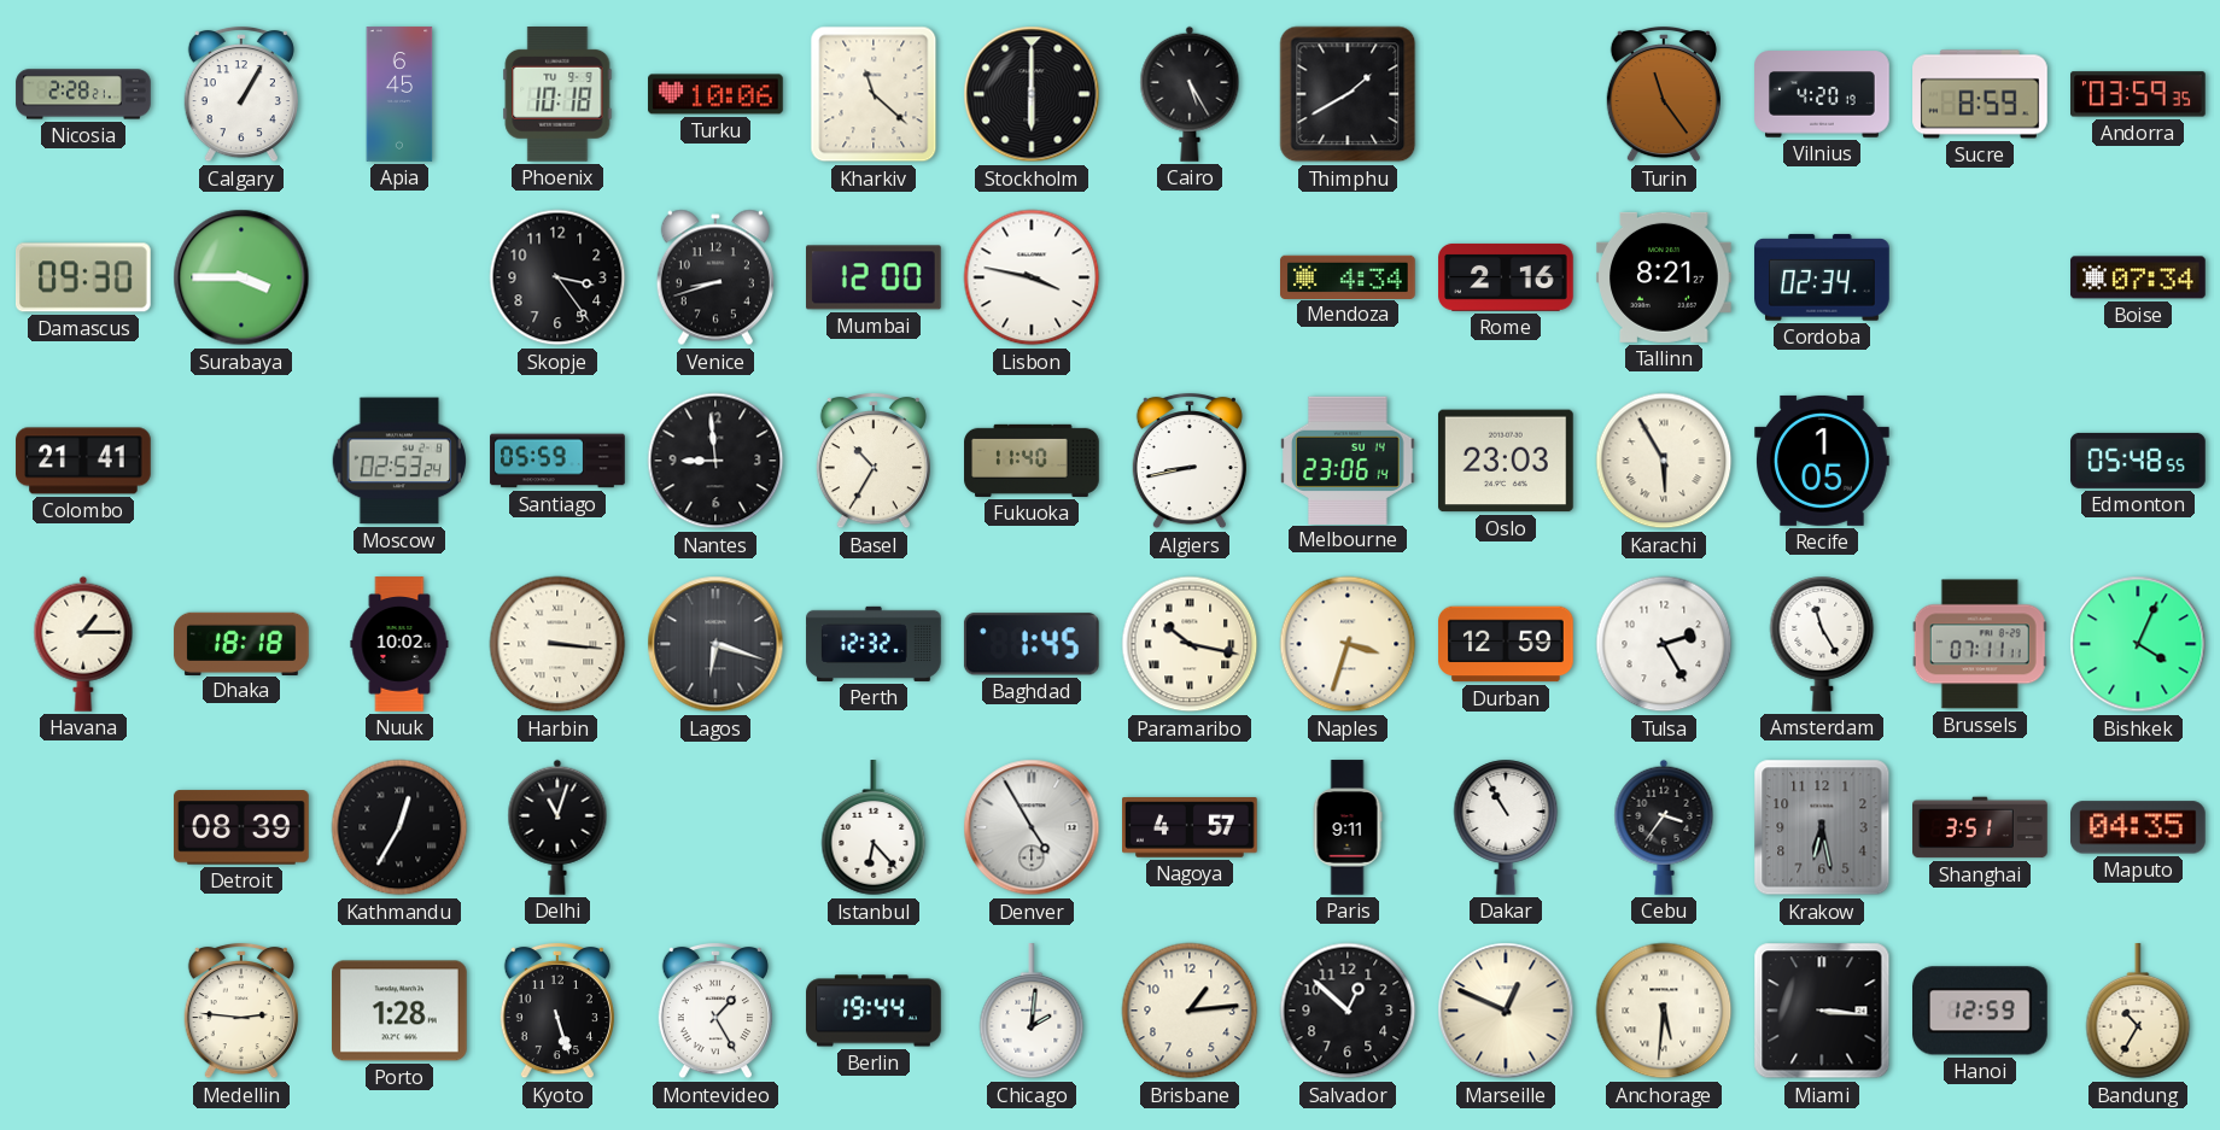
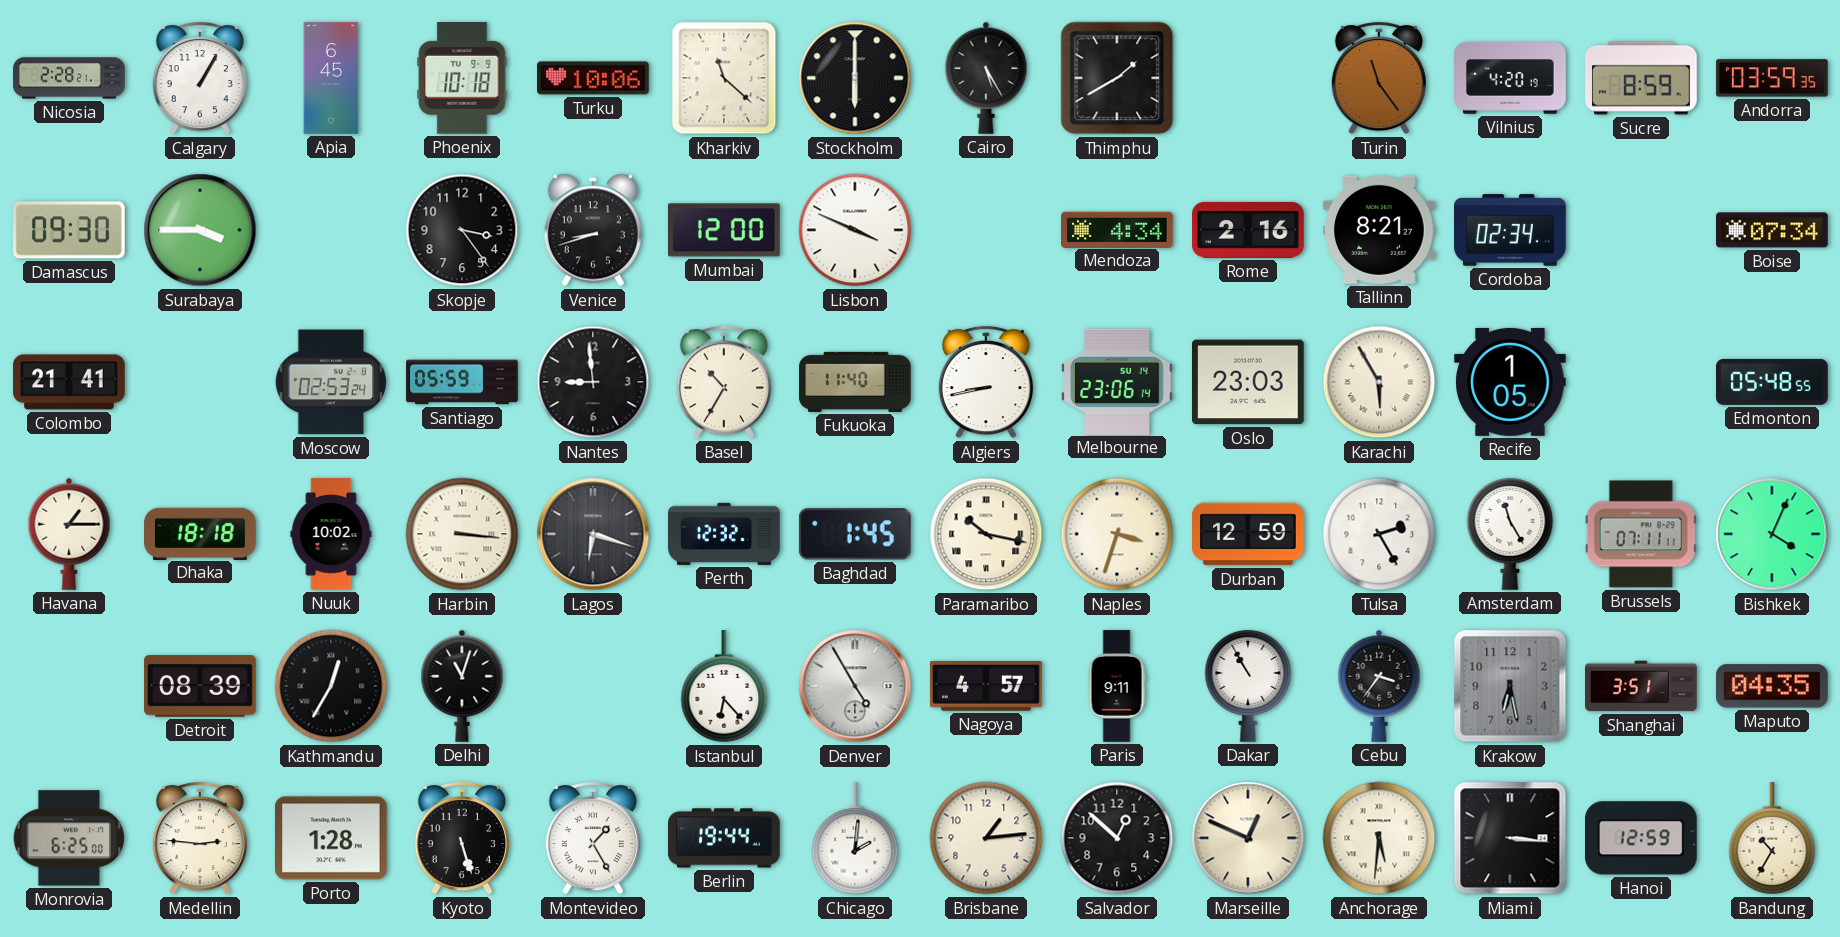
Lisbon: 3:47 -> 3:49
Monrovia: none -> 6:25
